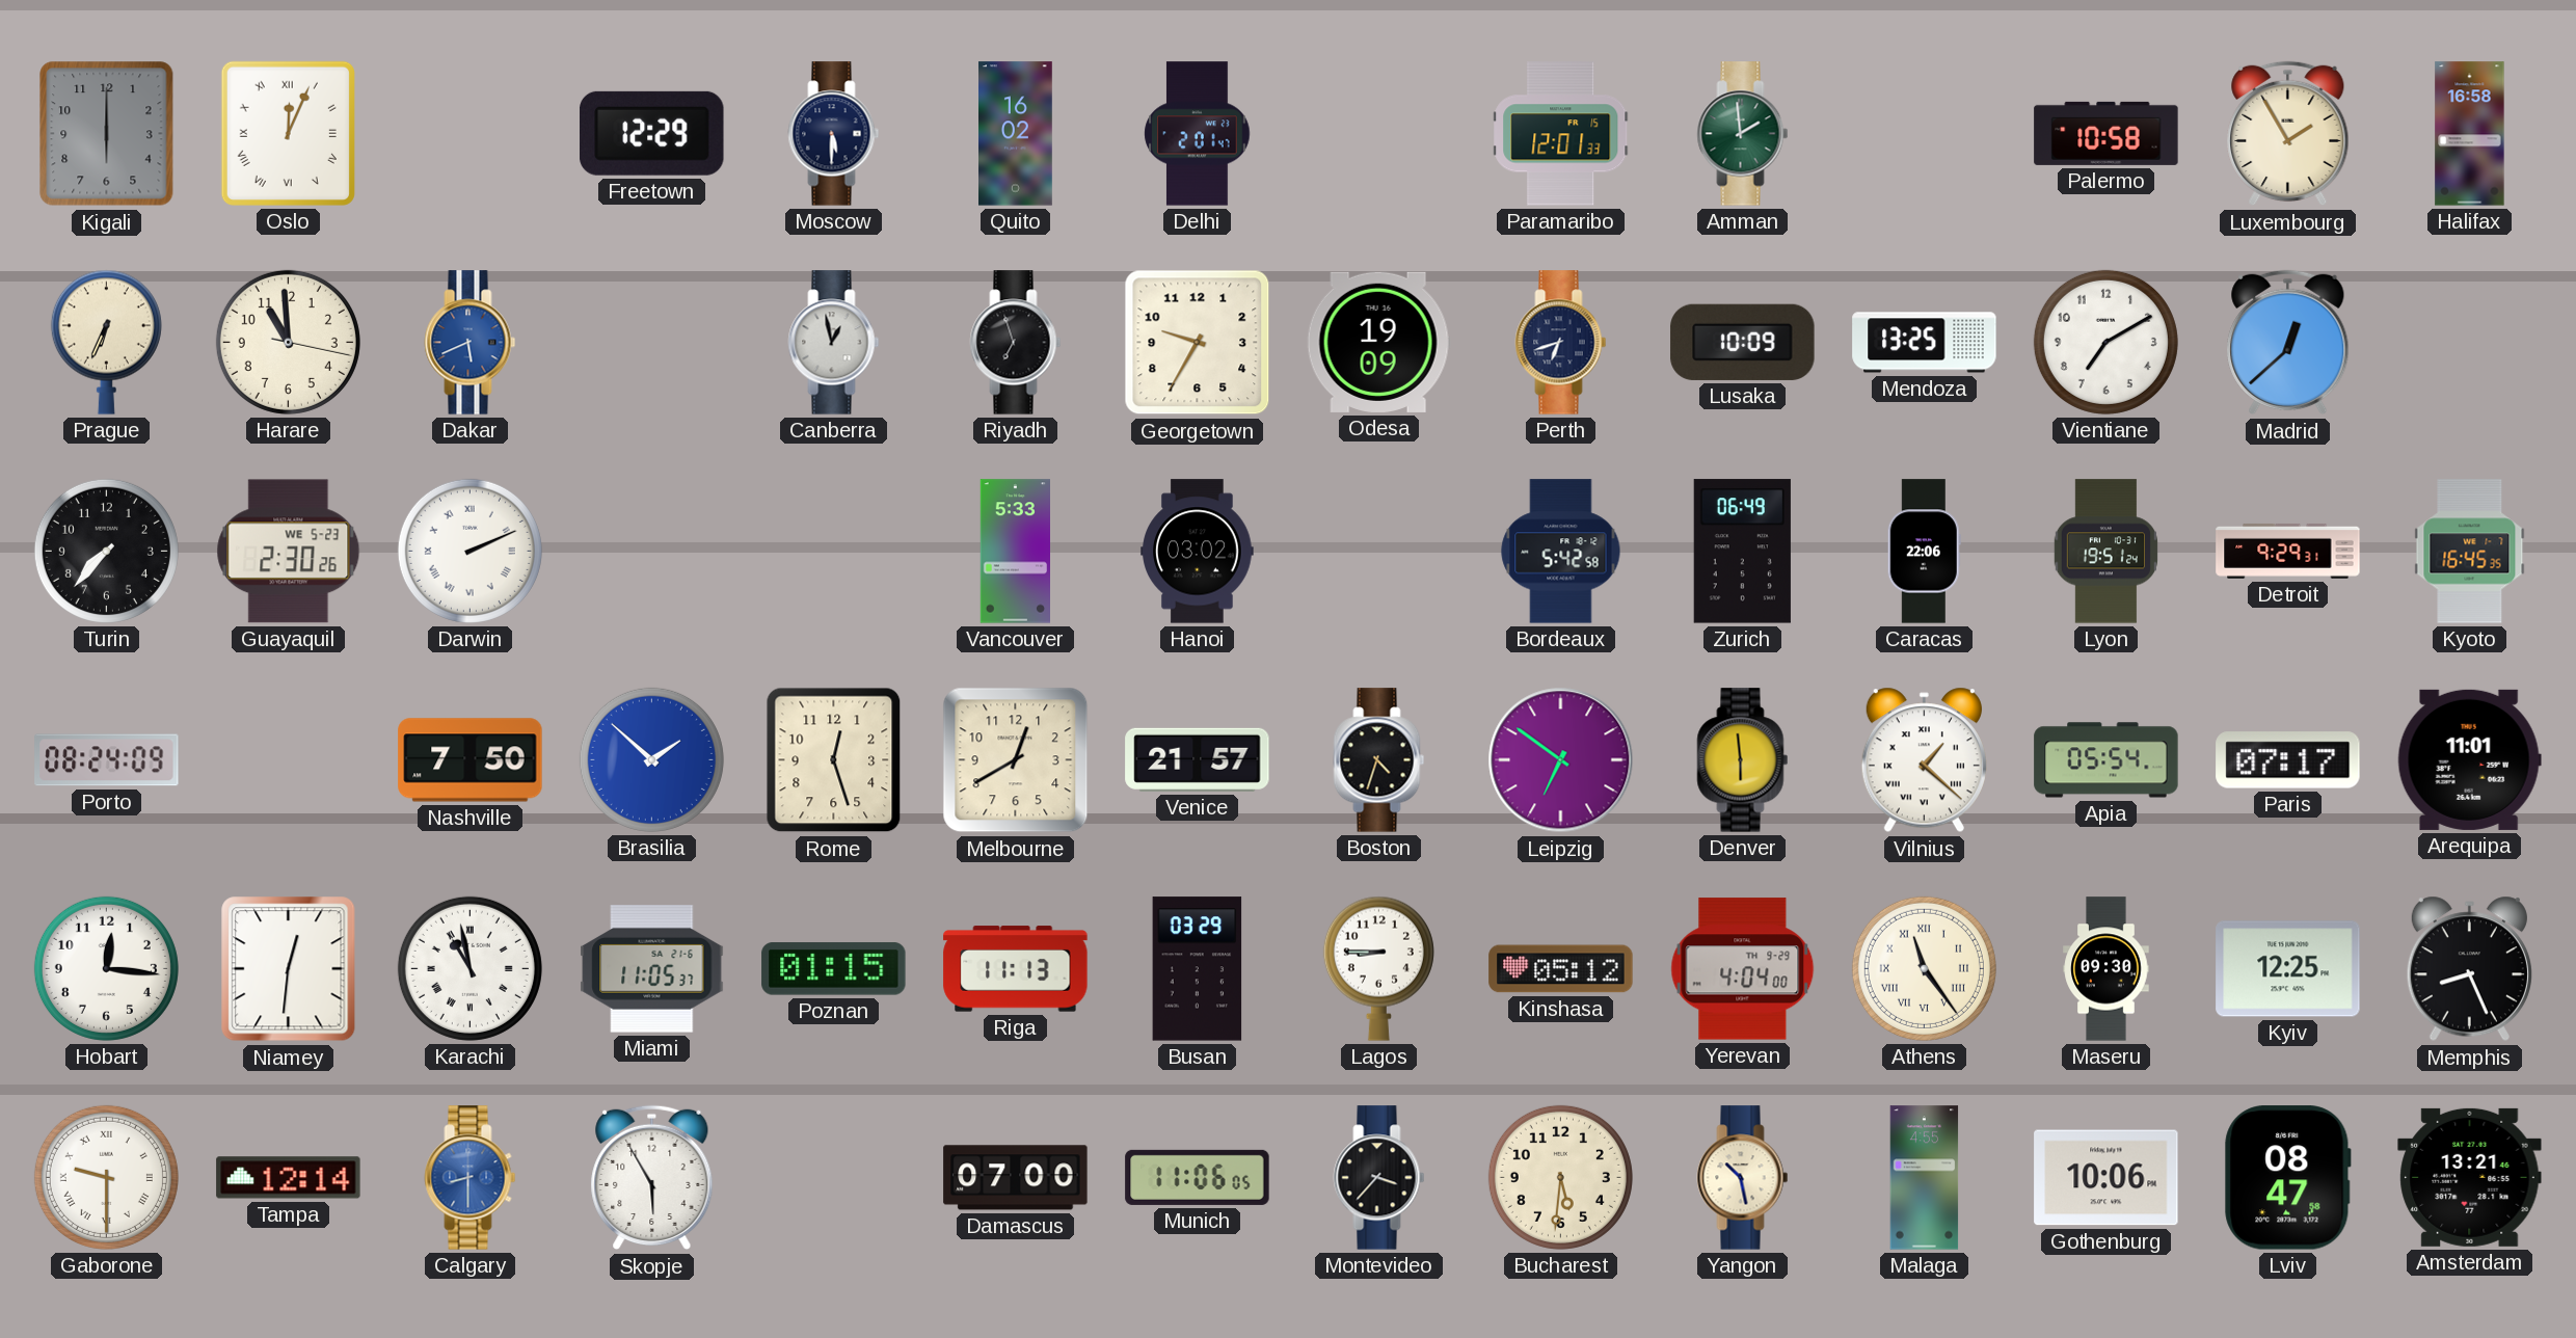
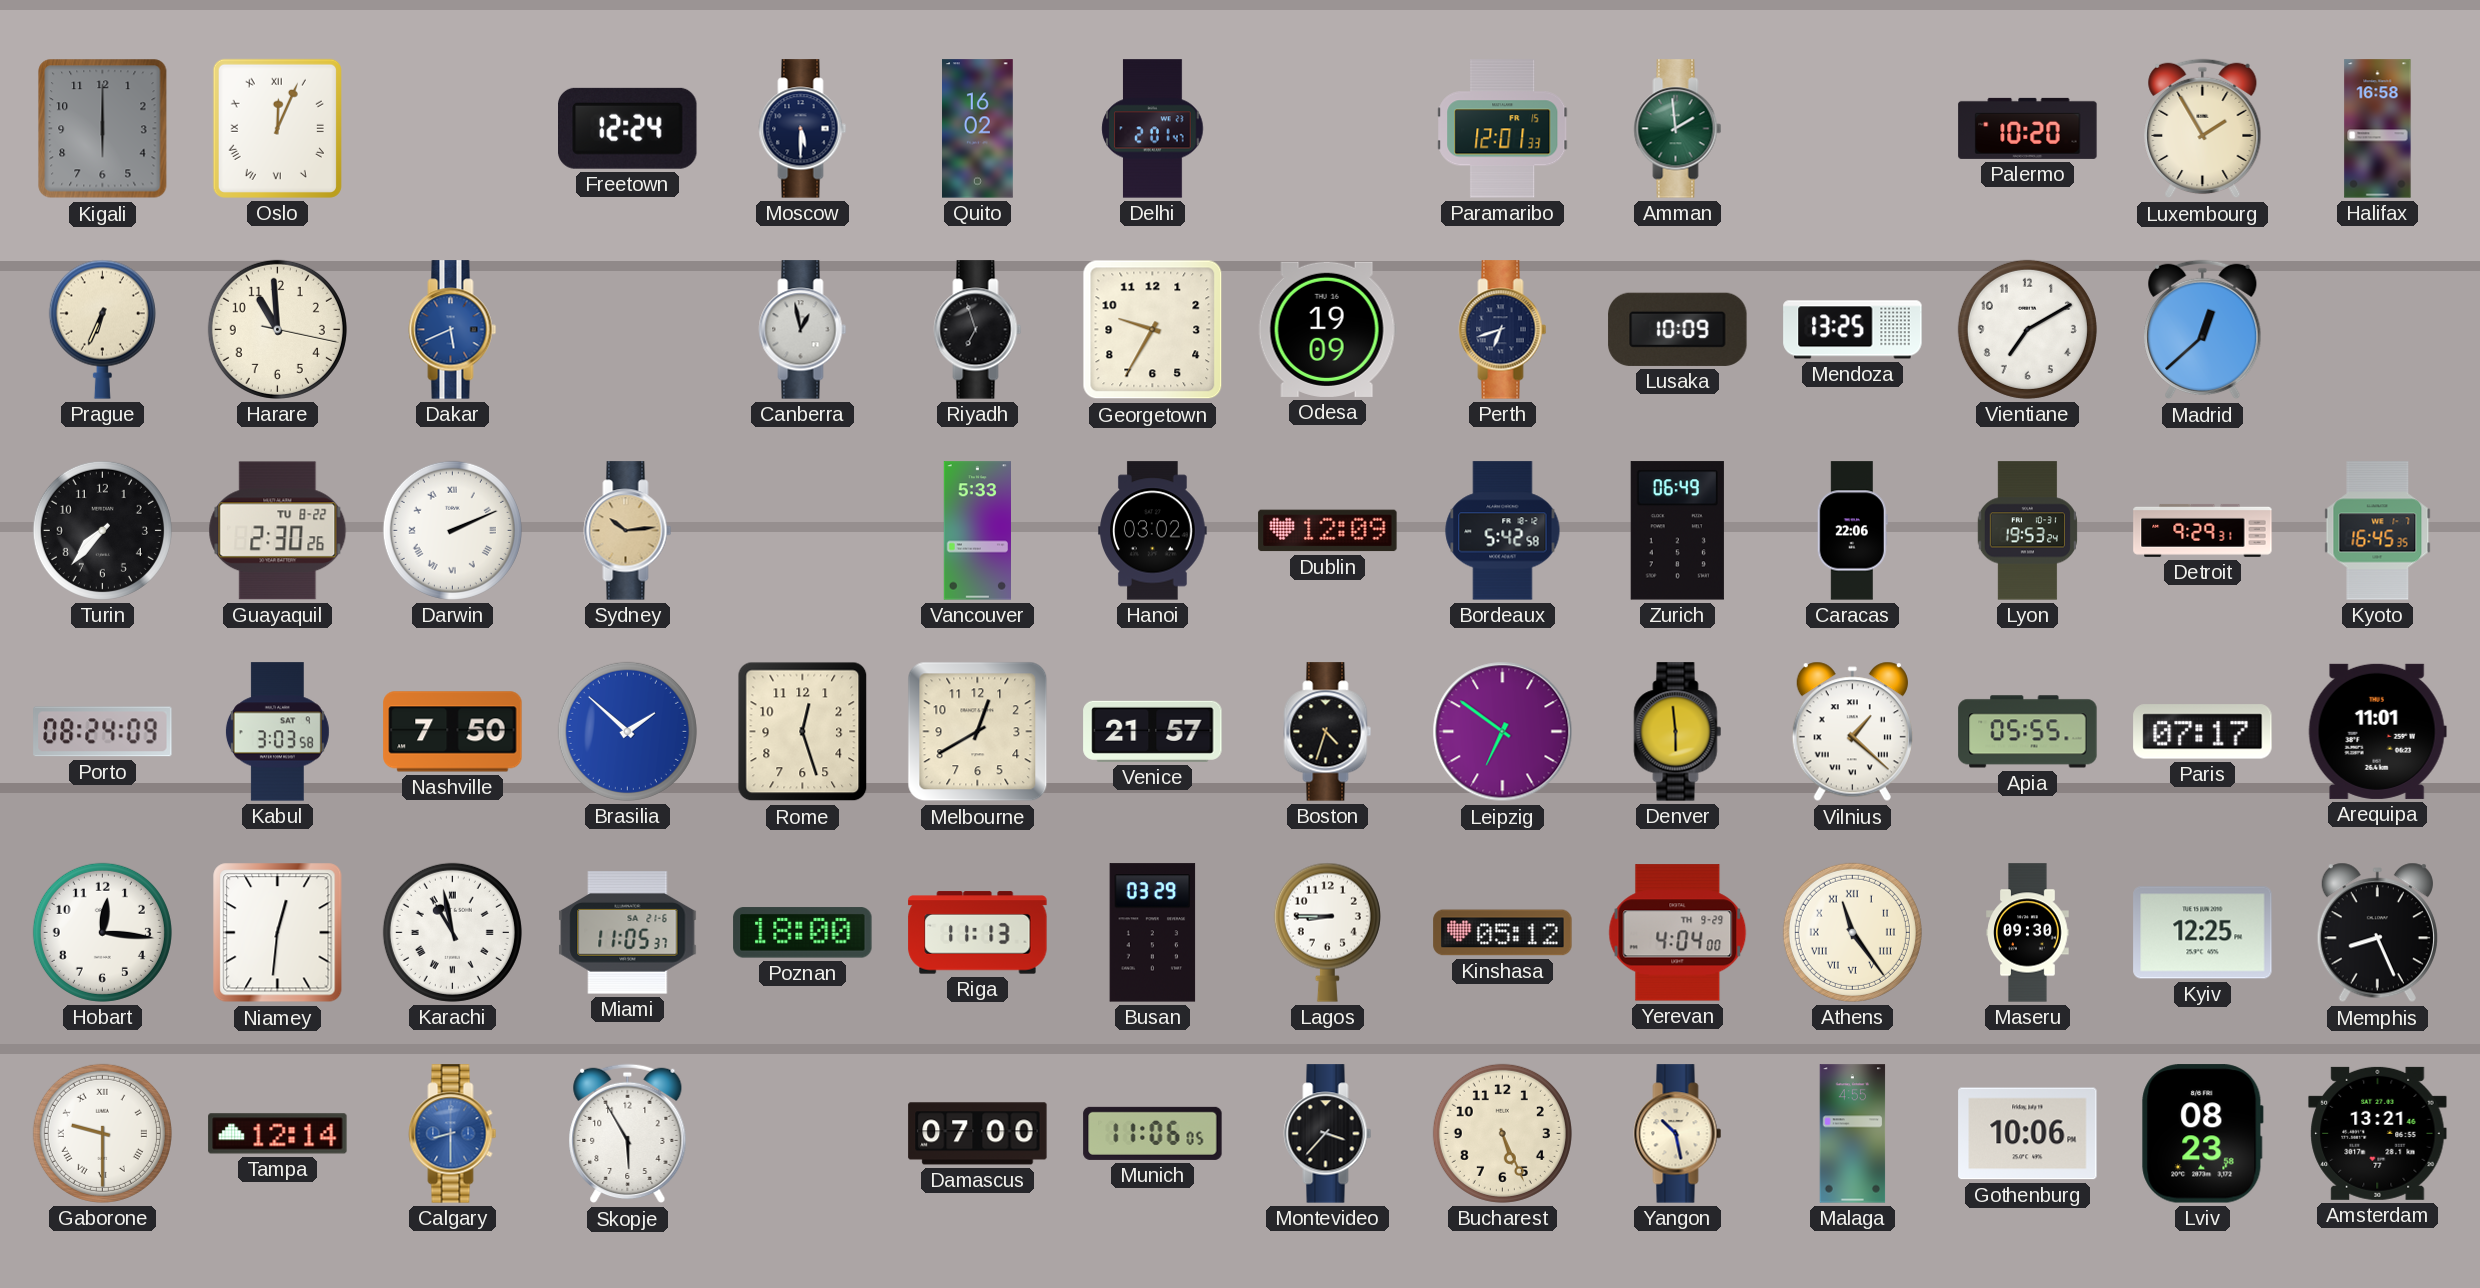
Freetown: 12:29 -> 12:24
Palermo: 10:58 -> 10:20
Guayaquil date: WE 5-23 -> TU 8-22
Sydney: none -> 10:14
Dublin: none -> 12:09
Lyon: 19:51 -> 19:53
Kabul: none -> 3:03
Apia: 05:54 -> 05:55
Poznan: 01:15 -> 18:00
Bucharest: 5:31 -> 5:26
Lviv: 08:47 -> 08:23
